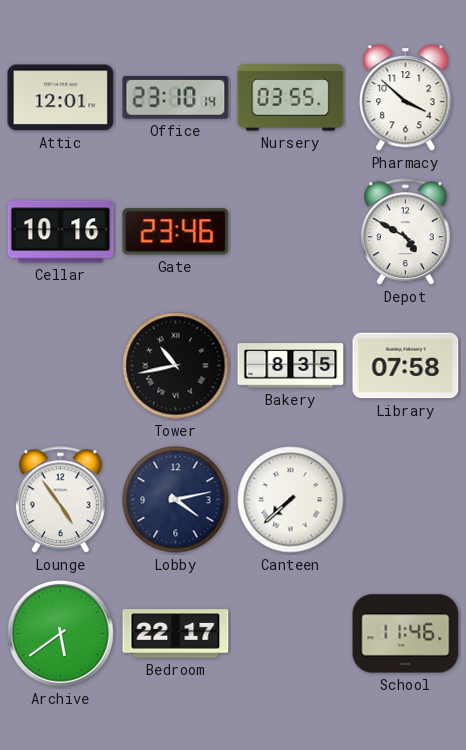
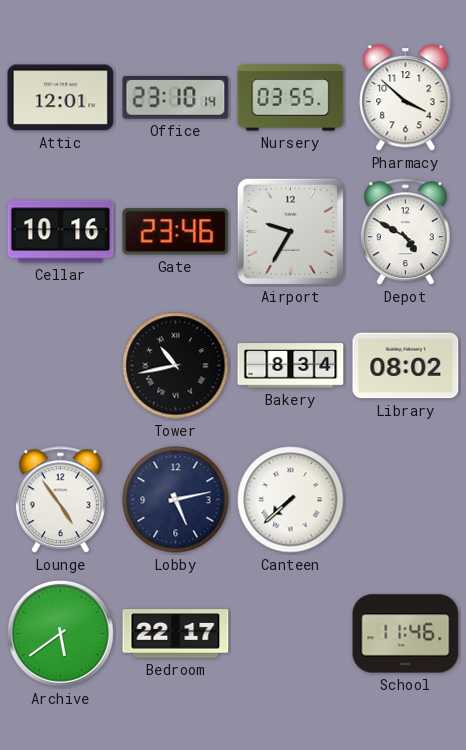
Airport: none -> 9:35
Bakery: 8:35 -> 8:34
Library: 07:58 -> 08:02
Lobby: 4:13 -> 5:13
